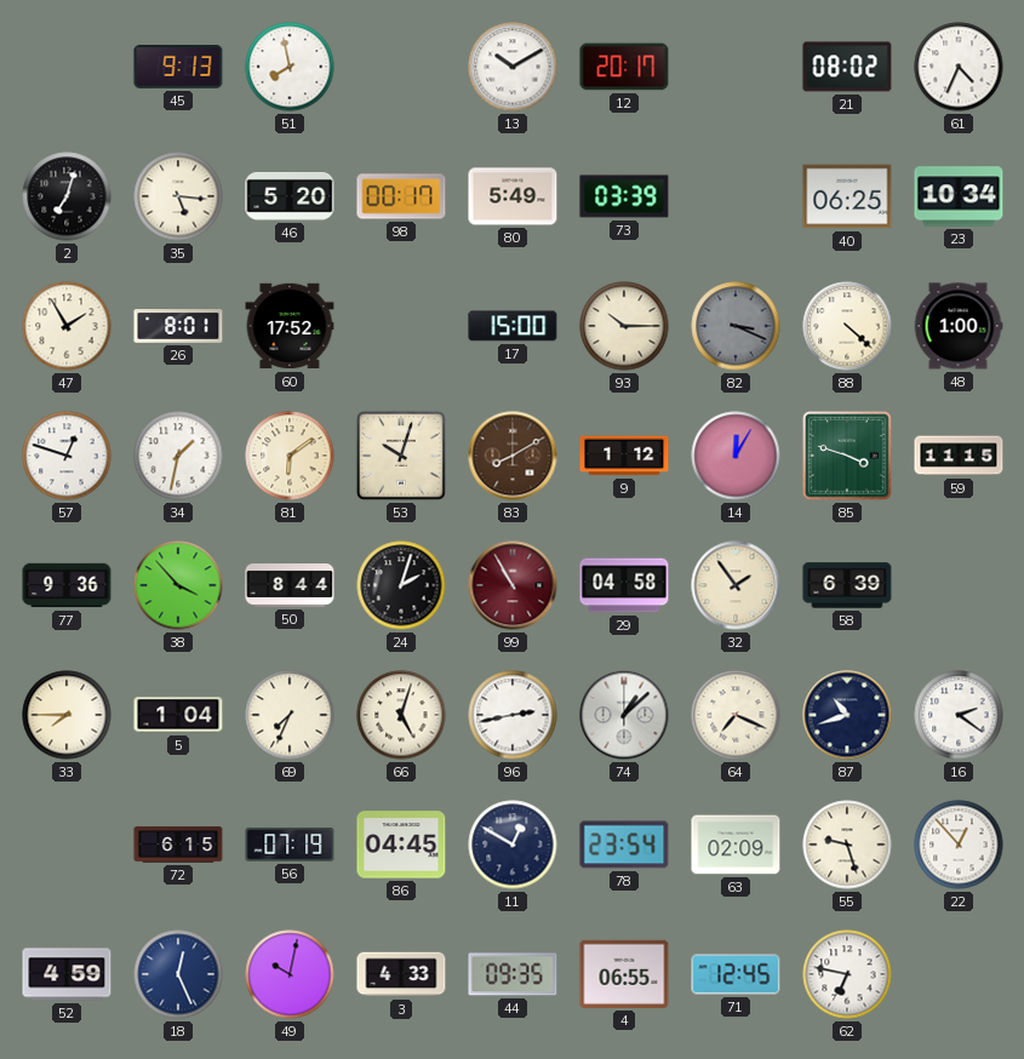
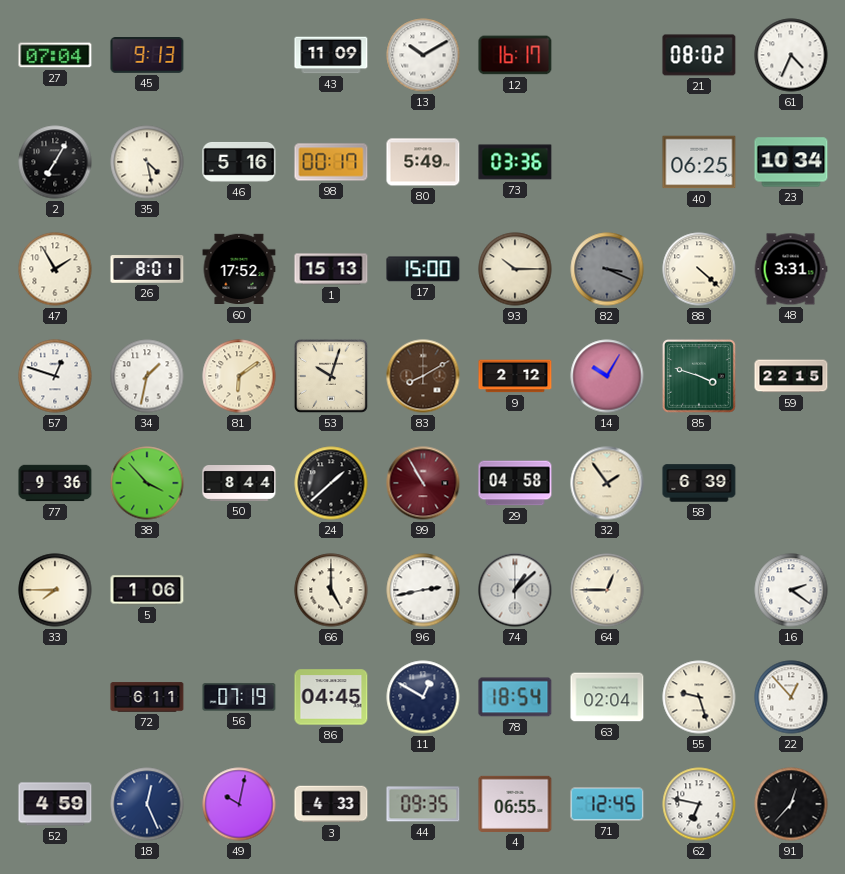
27: none -> 07:04
51: 7:58 -> none
43: none -> 11:09
12: 20:17 -> 16:17
2: 7:03 -> 7:05
35: 5:16 -> 4:28
46: 5:20 -> 5:16
73: 03:39 -> 03:36
1: none -> 15:13
48: 1:00 -> 3:31
9: 1:12 -> 2:12
14: 12:05 -> 10:05
59: 11:15 -> 22:15
24: 2:03 -> 1:38
5: 1:04 -> 1:06
69: 7:34 -> none
66: 5:03 -> 5:00
64: 7:19 -> 12:45
87: 10:42 -> none
72: 6:15 -> 6:11
78: 23:54 -> 18:54
63: 02:09 -> 02:04
91: none -> 12:37
